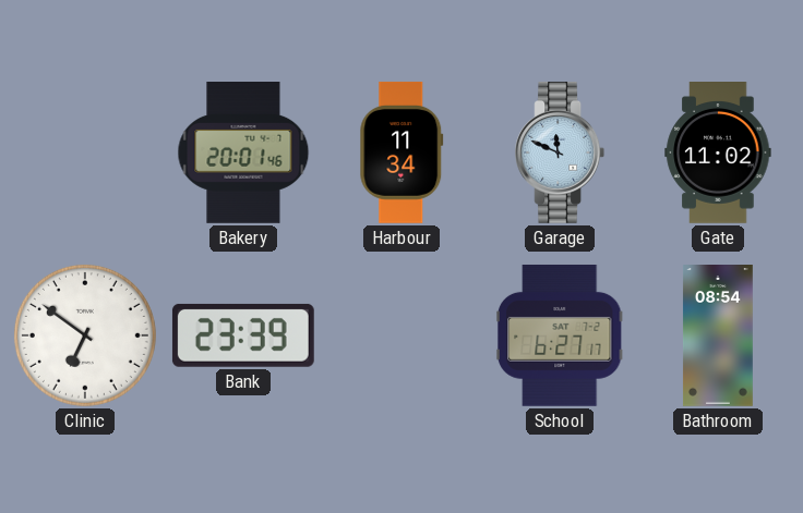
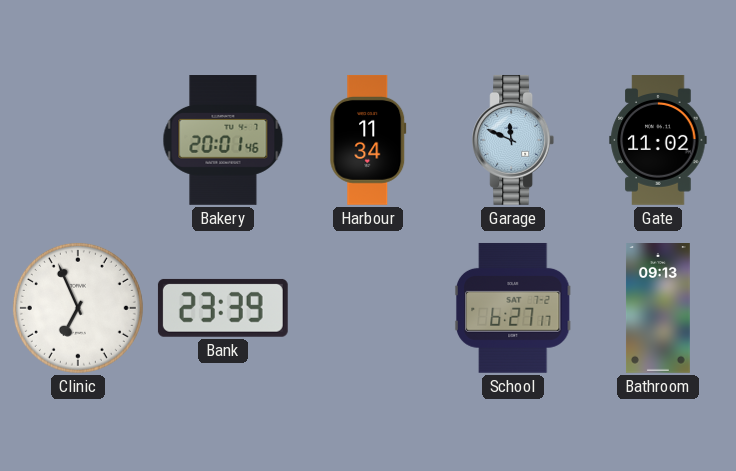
Clinic: 6:51 -> 6:56
Bathroom: 08:54 -> 09:13
